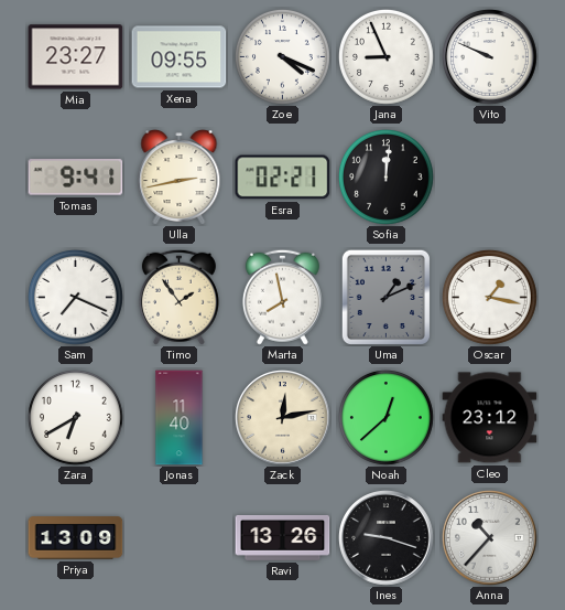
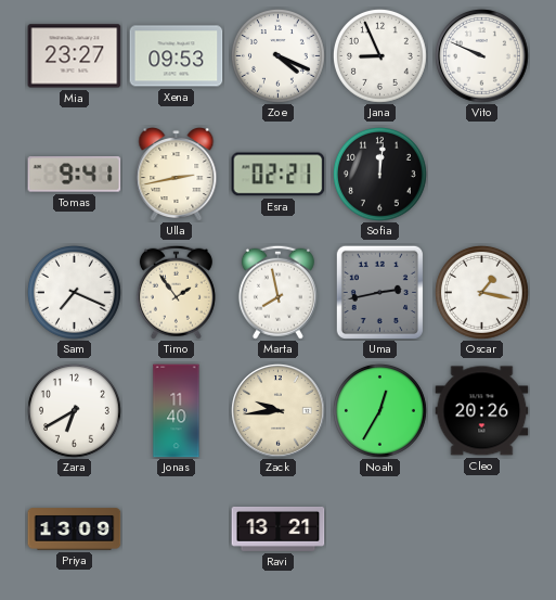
Xena: 09:55 -> 09:53
Uma: 1:11 -> 2:43
Zack: 12:13 -> 9:44
Noah: 12:38 -> 12:35
Cleo: 23:12 -> 20:26
Ravi: 13:26 -> 13:21
Ines: 9:18 -> none
Anna: 10:37 -> none
